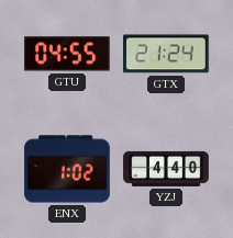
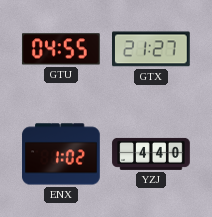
GTX: 21:24 -> 21:27
